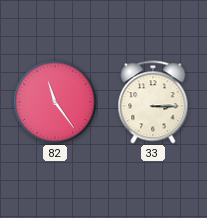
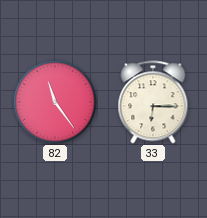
33: 3:15 -> 6:15
